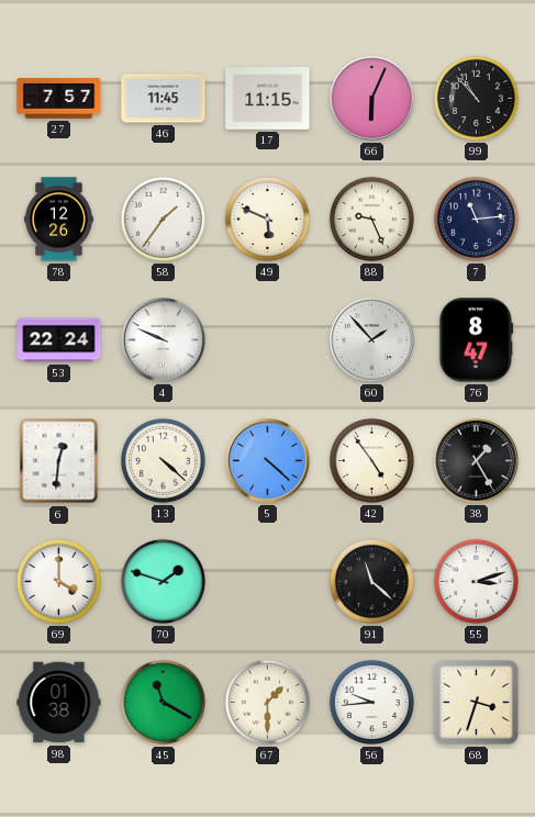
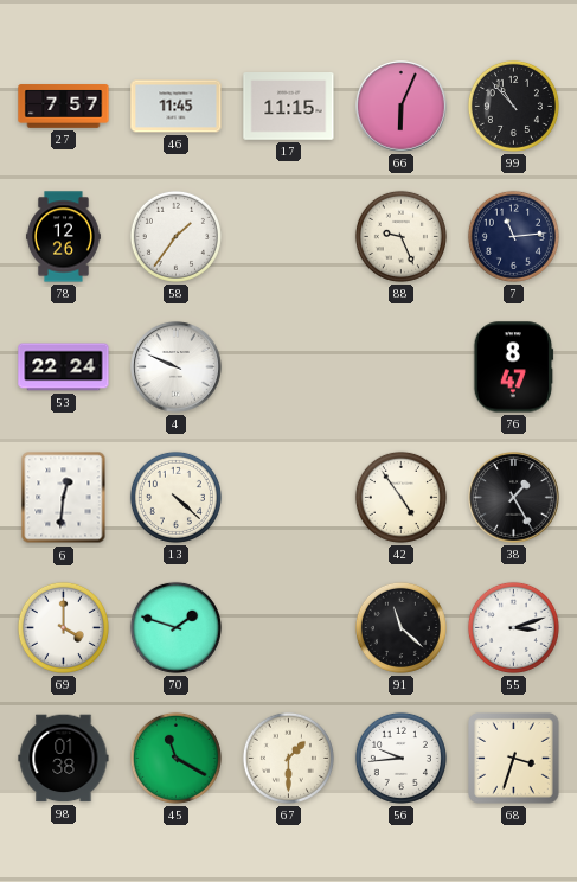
49: 5:49 -> none
60: 1:53 -> none
5: 4:22 -> none
